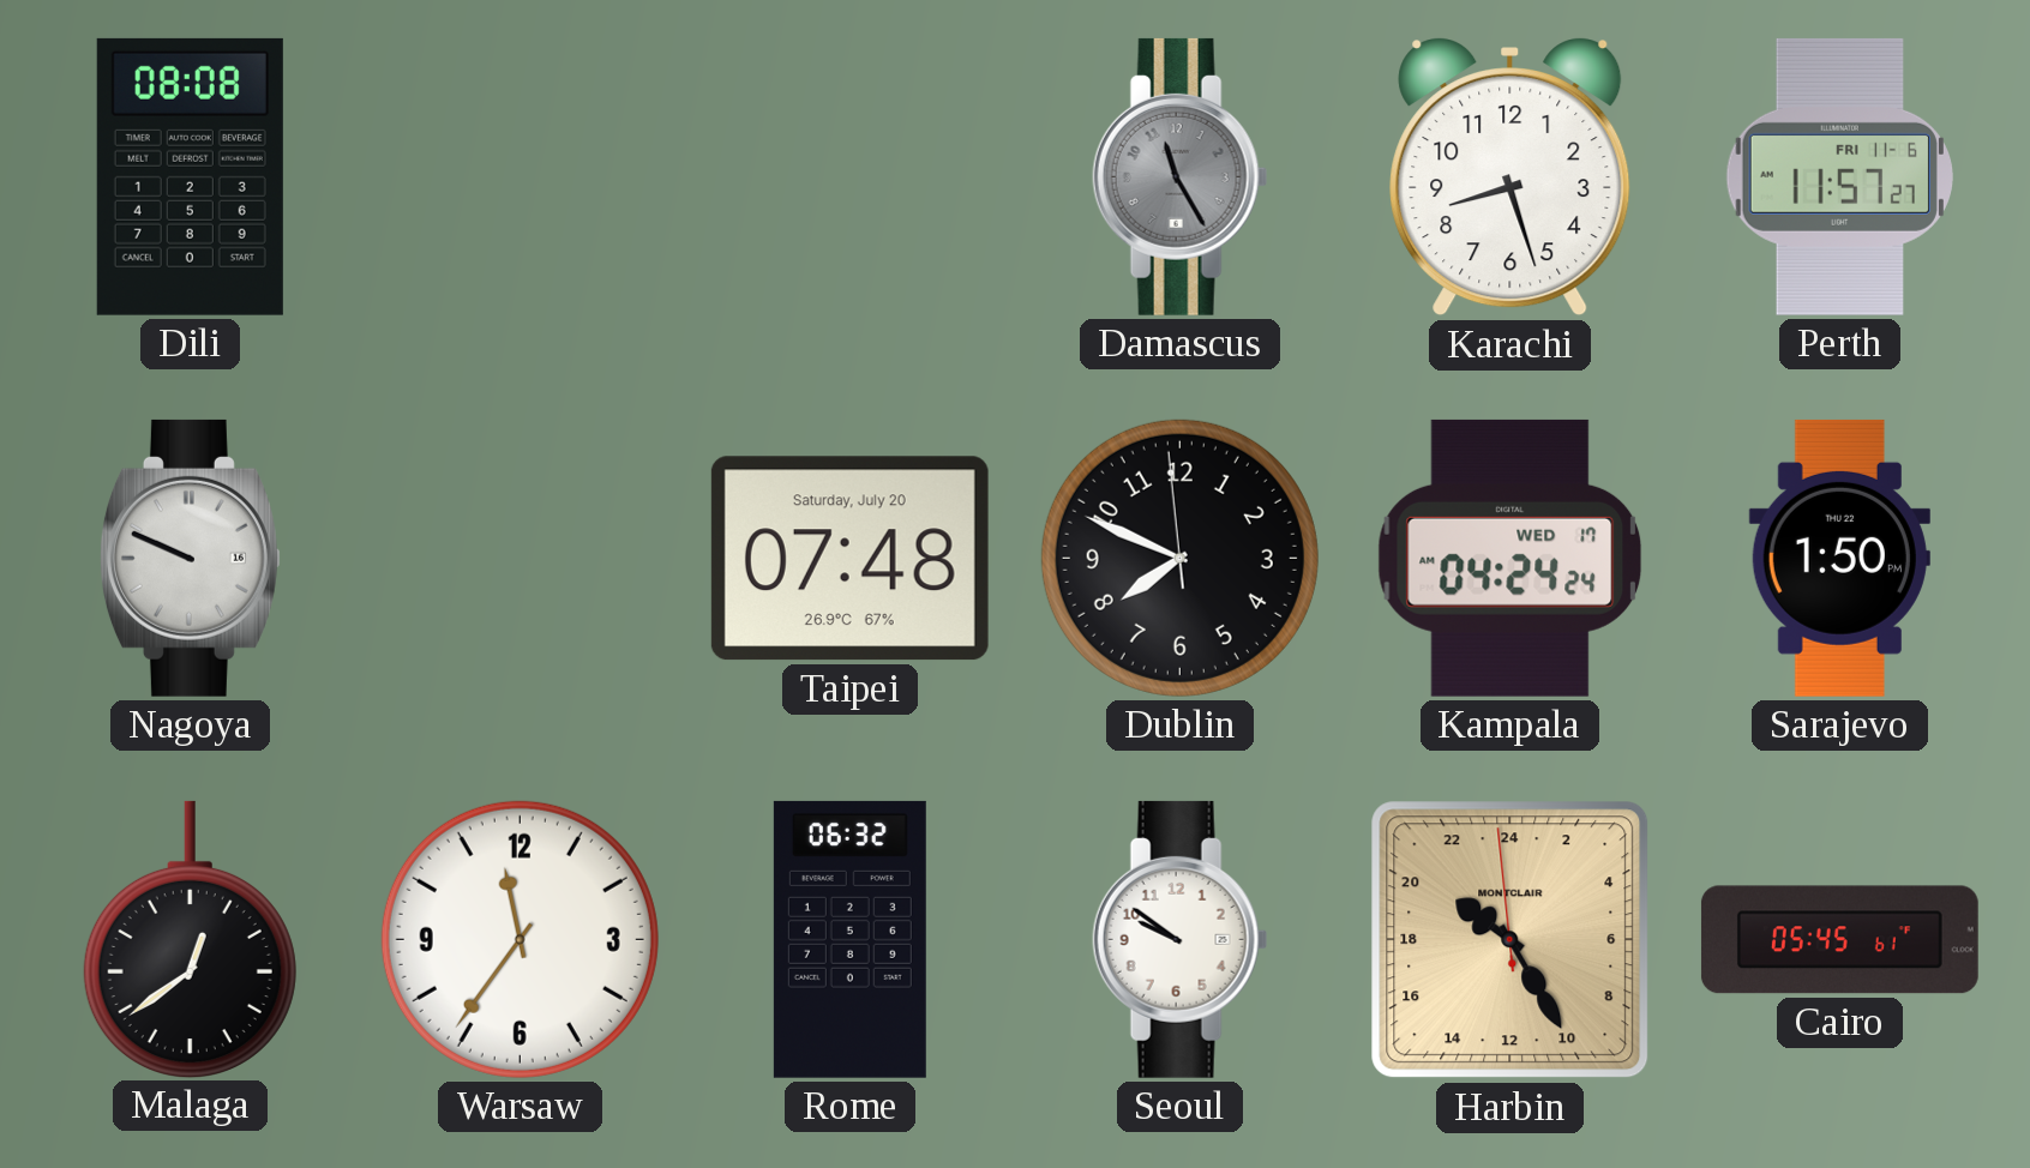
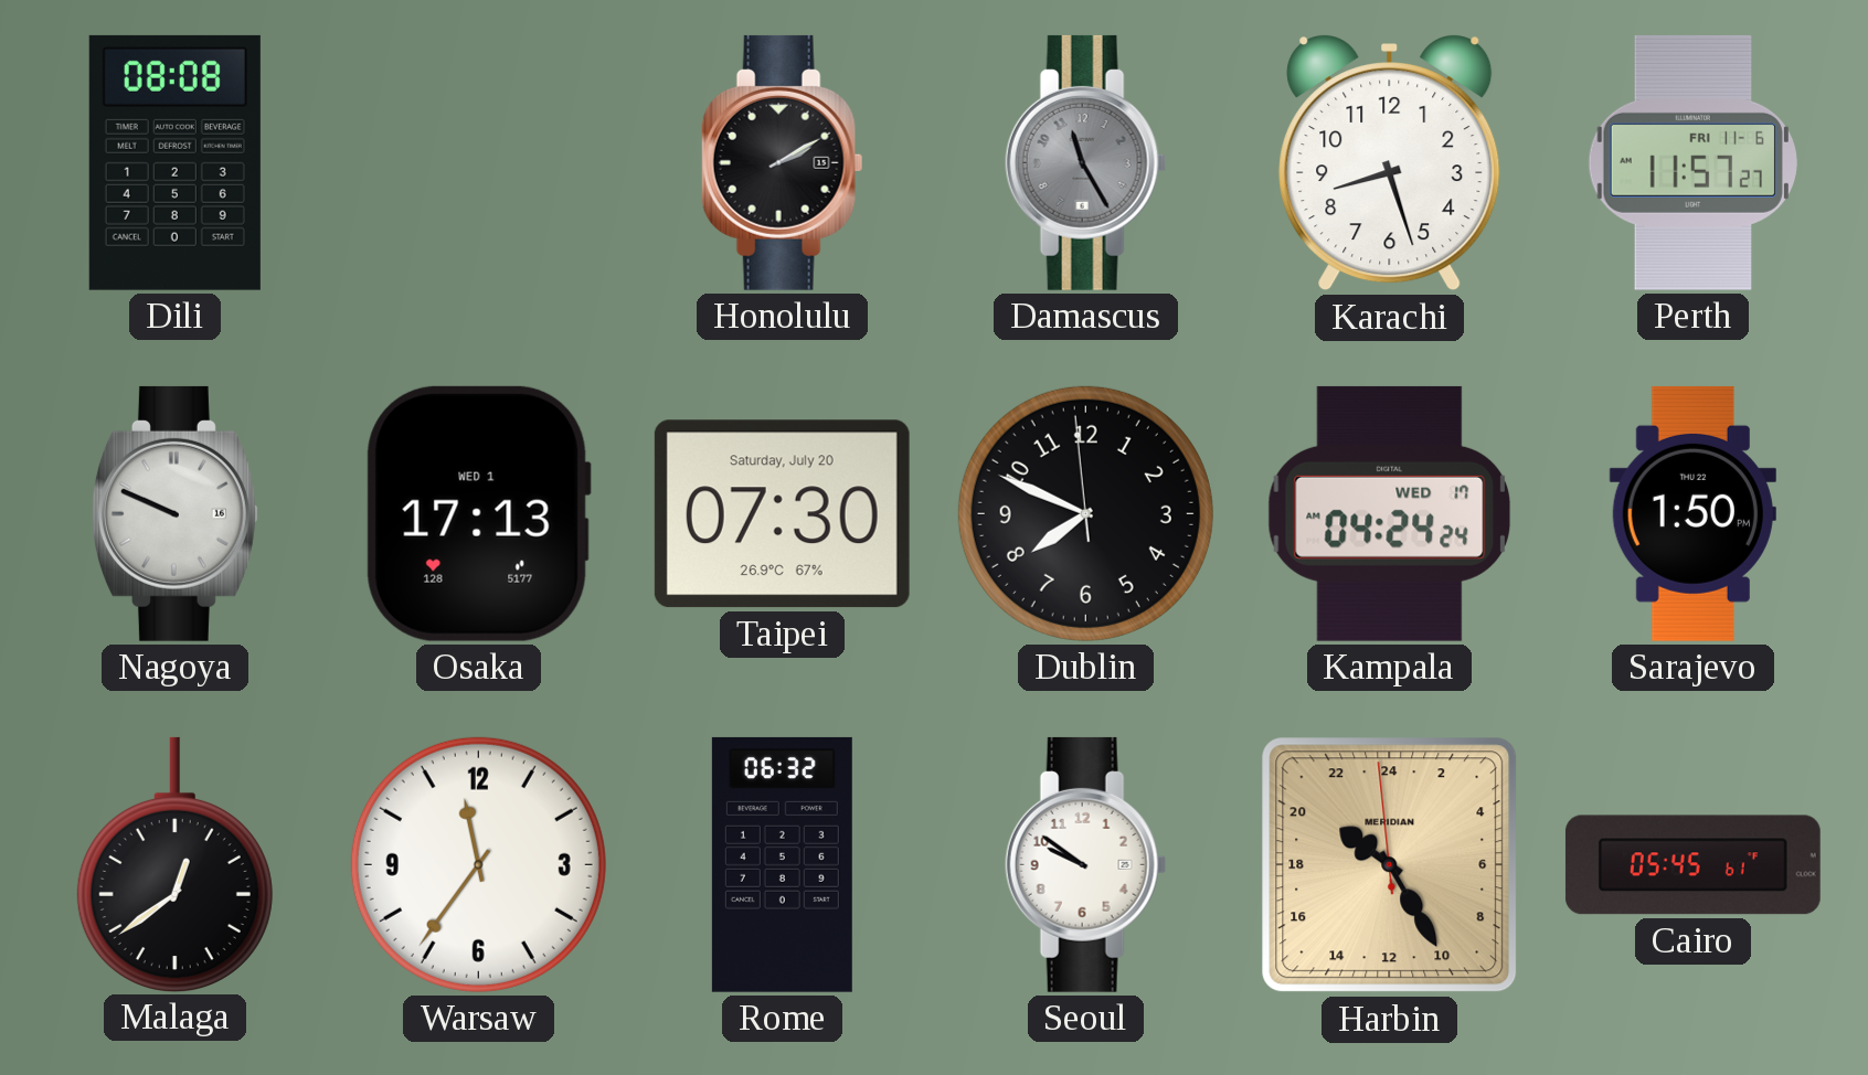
Honolulu: none -> 2:10
Osaka: none -> 17:13
Taipei: 07:48 -> 07:30
Harbin brand: MONTCLAIR -> MERIDIAN
